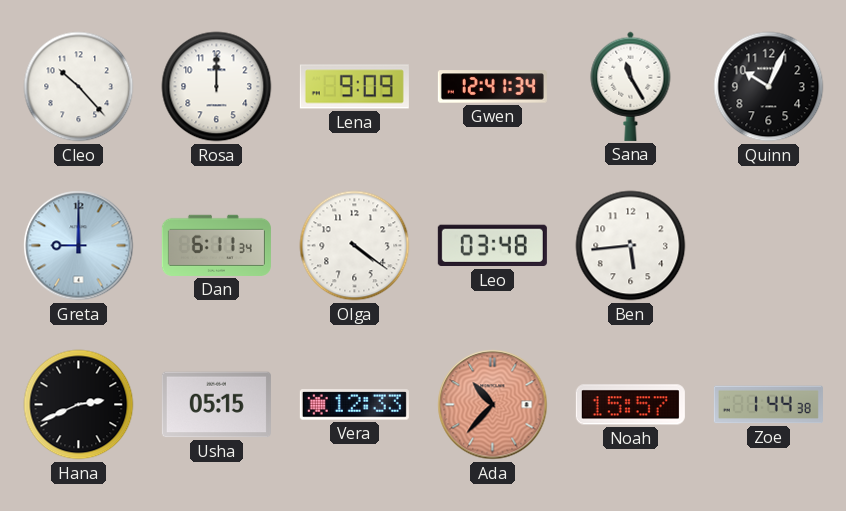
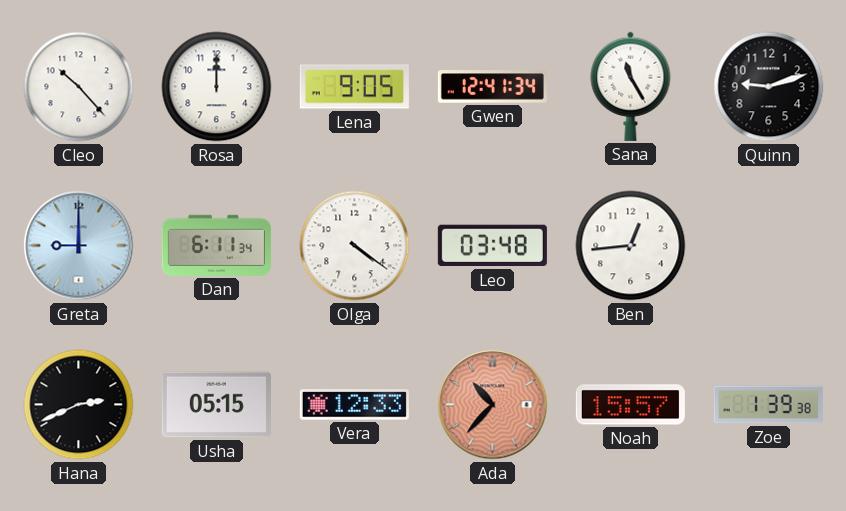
Lena: 9:09 -> 9:05
Quinn: 10:04 -> 9:12
Ben: 5:44 -> 12:44
Zoe: 1:44 -> 1:39
